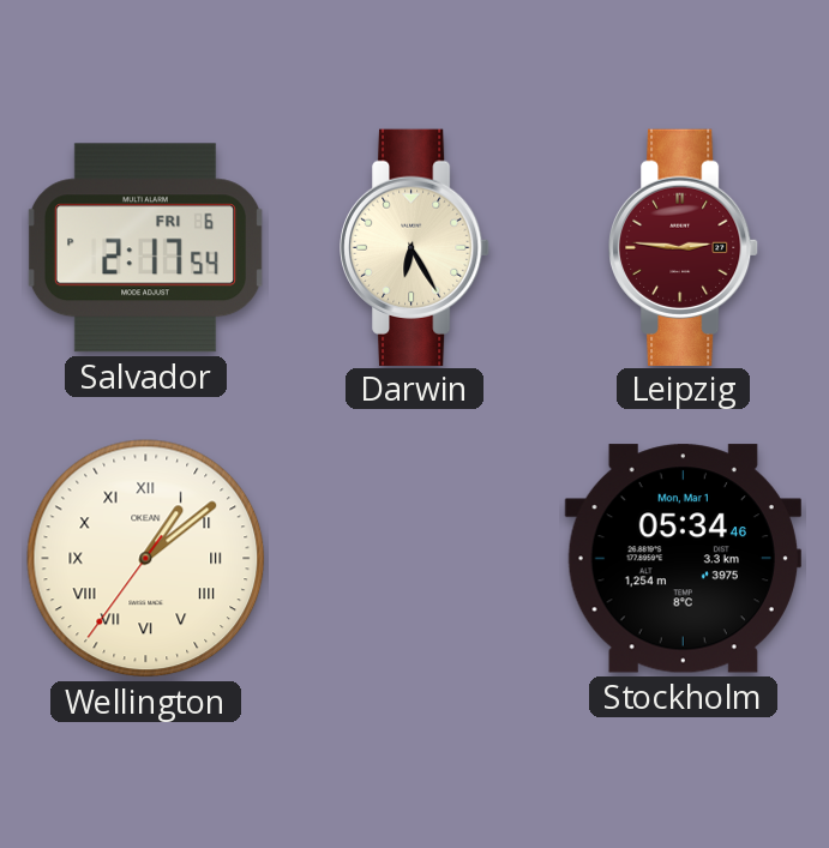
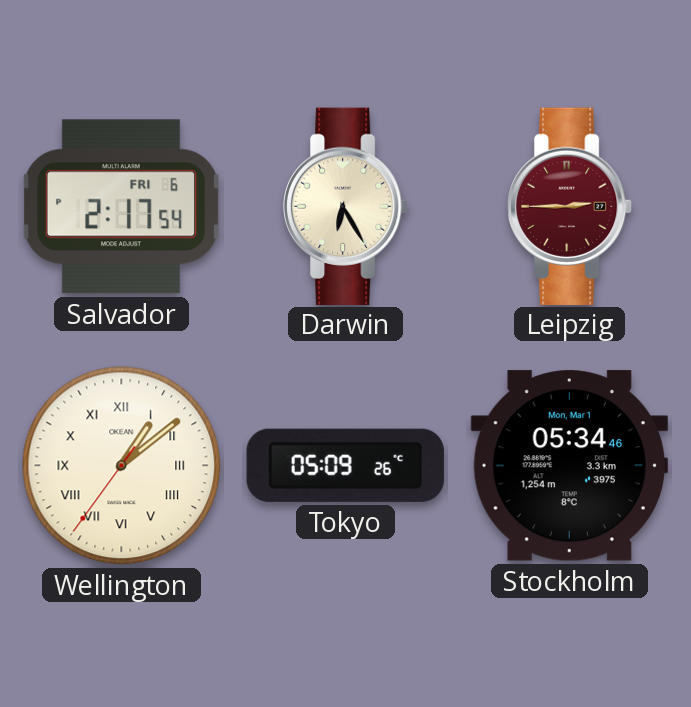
Leipzig: 2:46 -> 2:45
Tokyo: none -> 05:09
